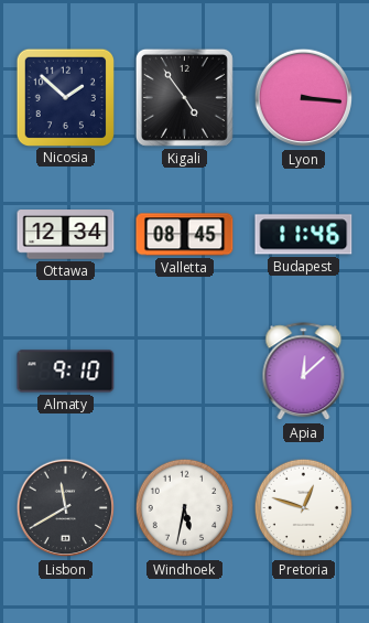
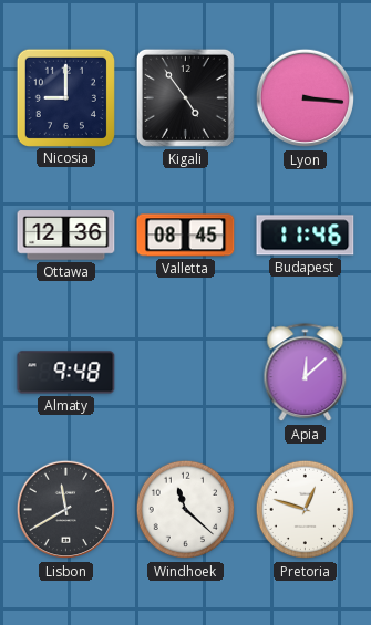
Nicosia: 1:52 -> 9:00
Ottawa: 12:34 -> 12:36
Almaty: 9:10 -> 9:48
Windhoek: 5:32 -> 11:22
